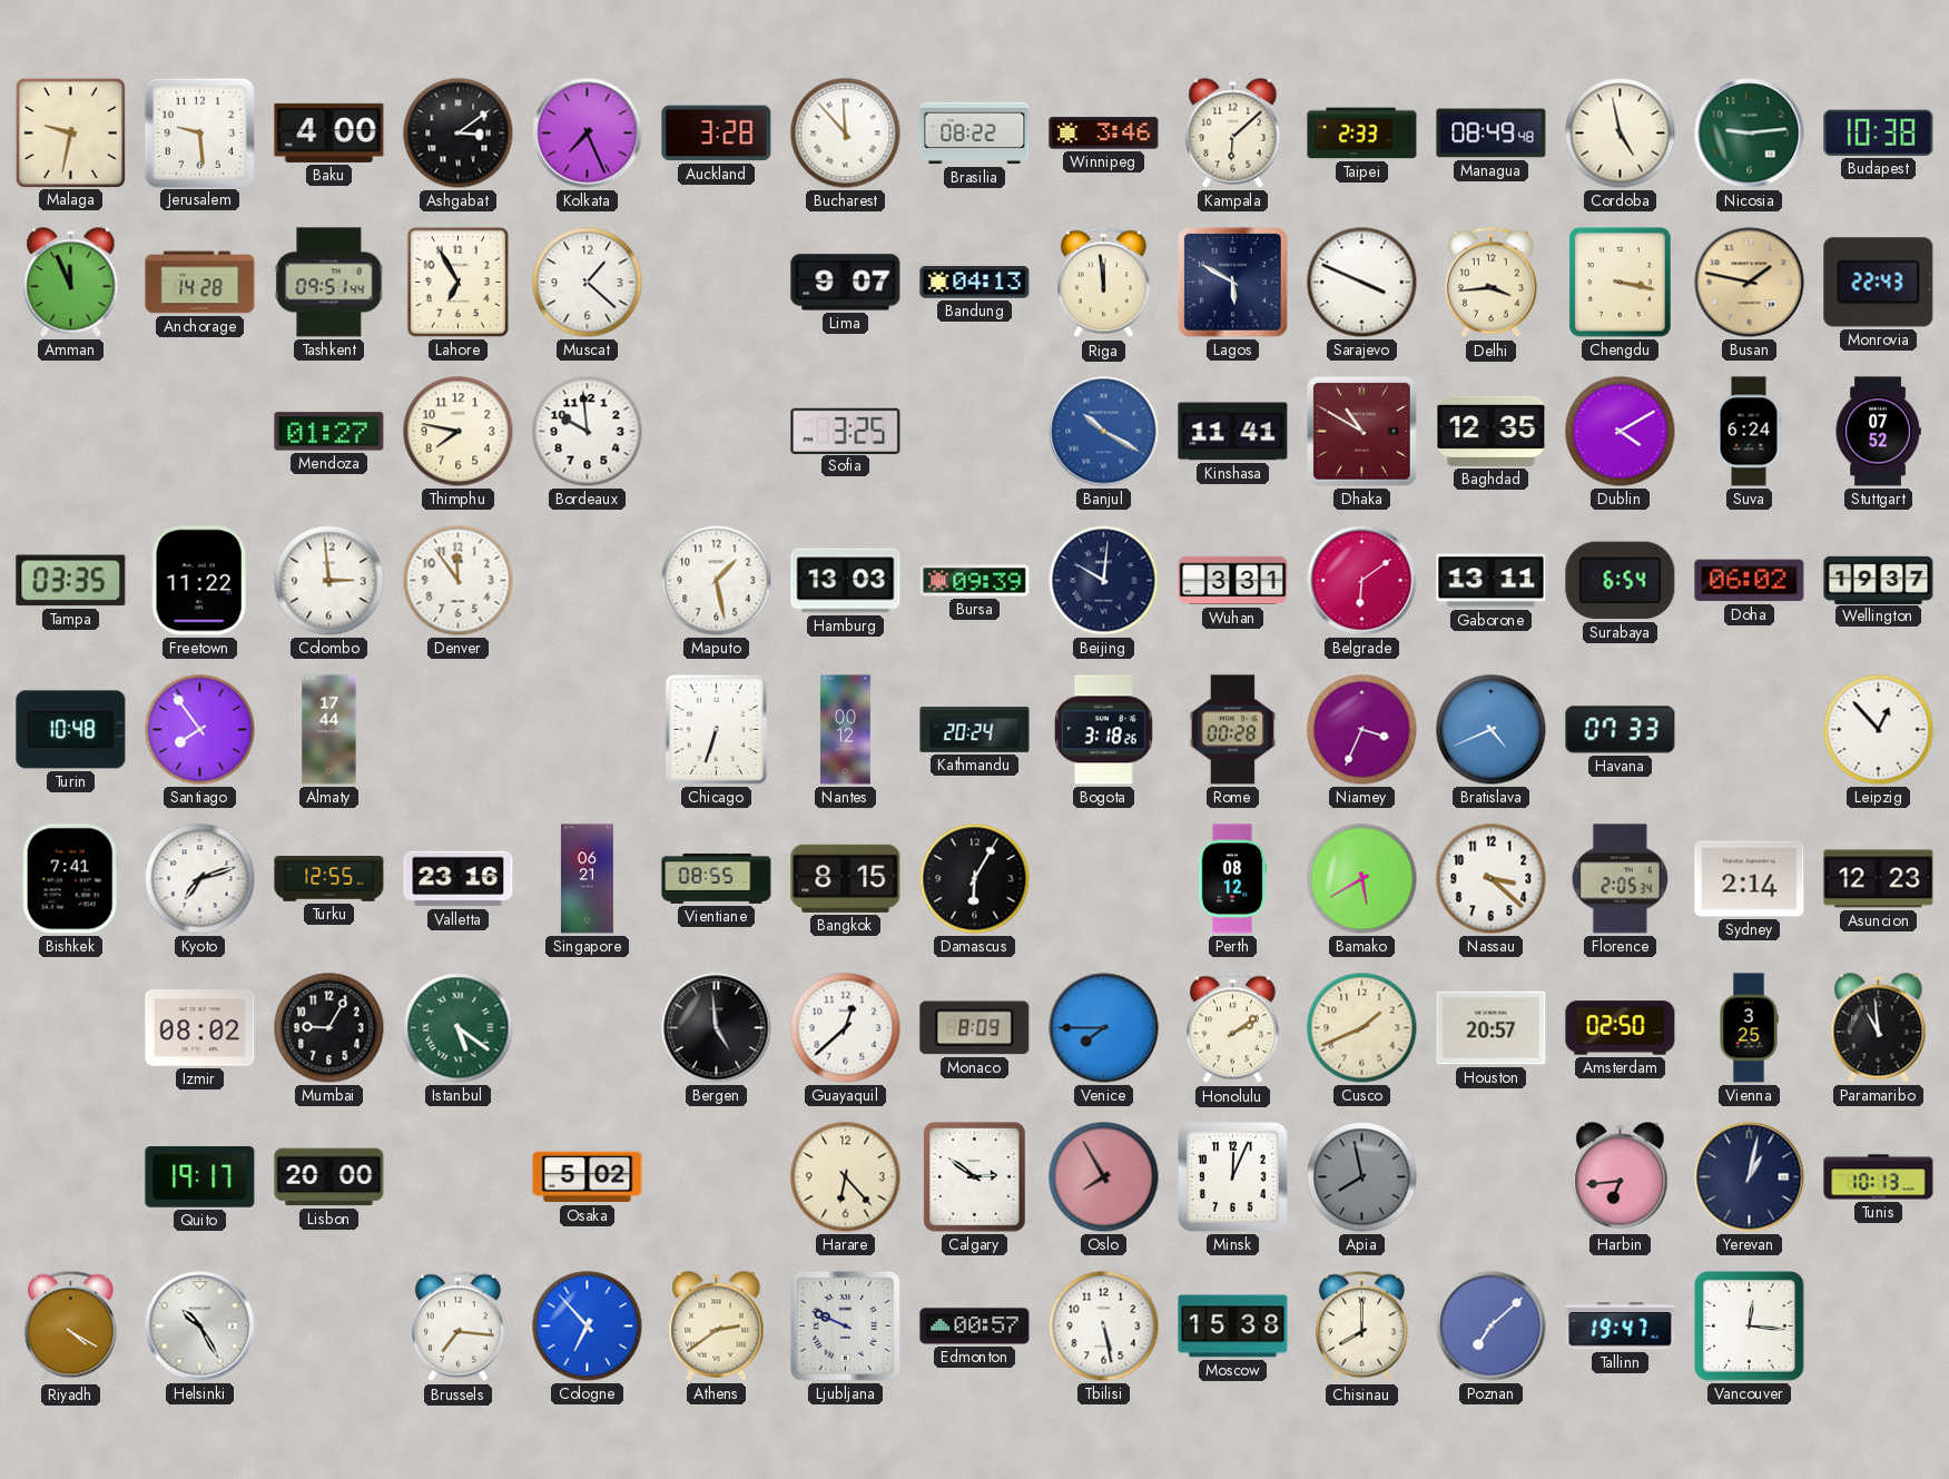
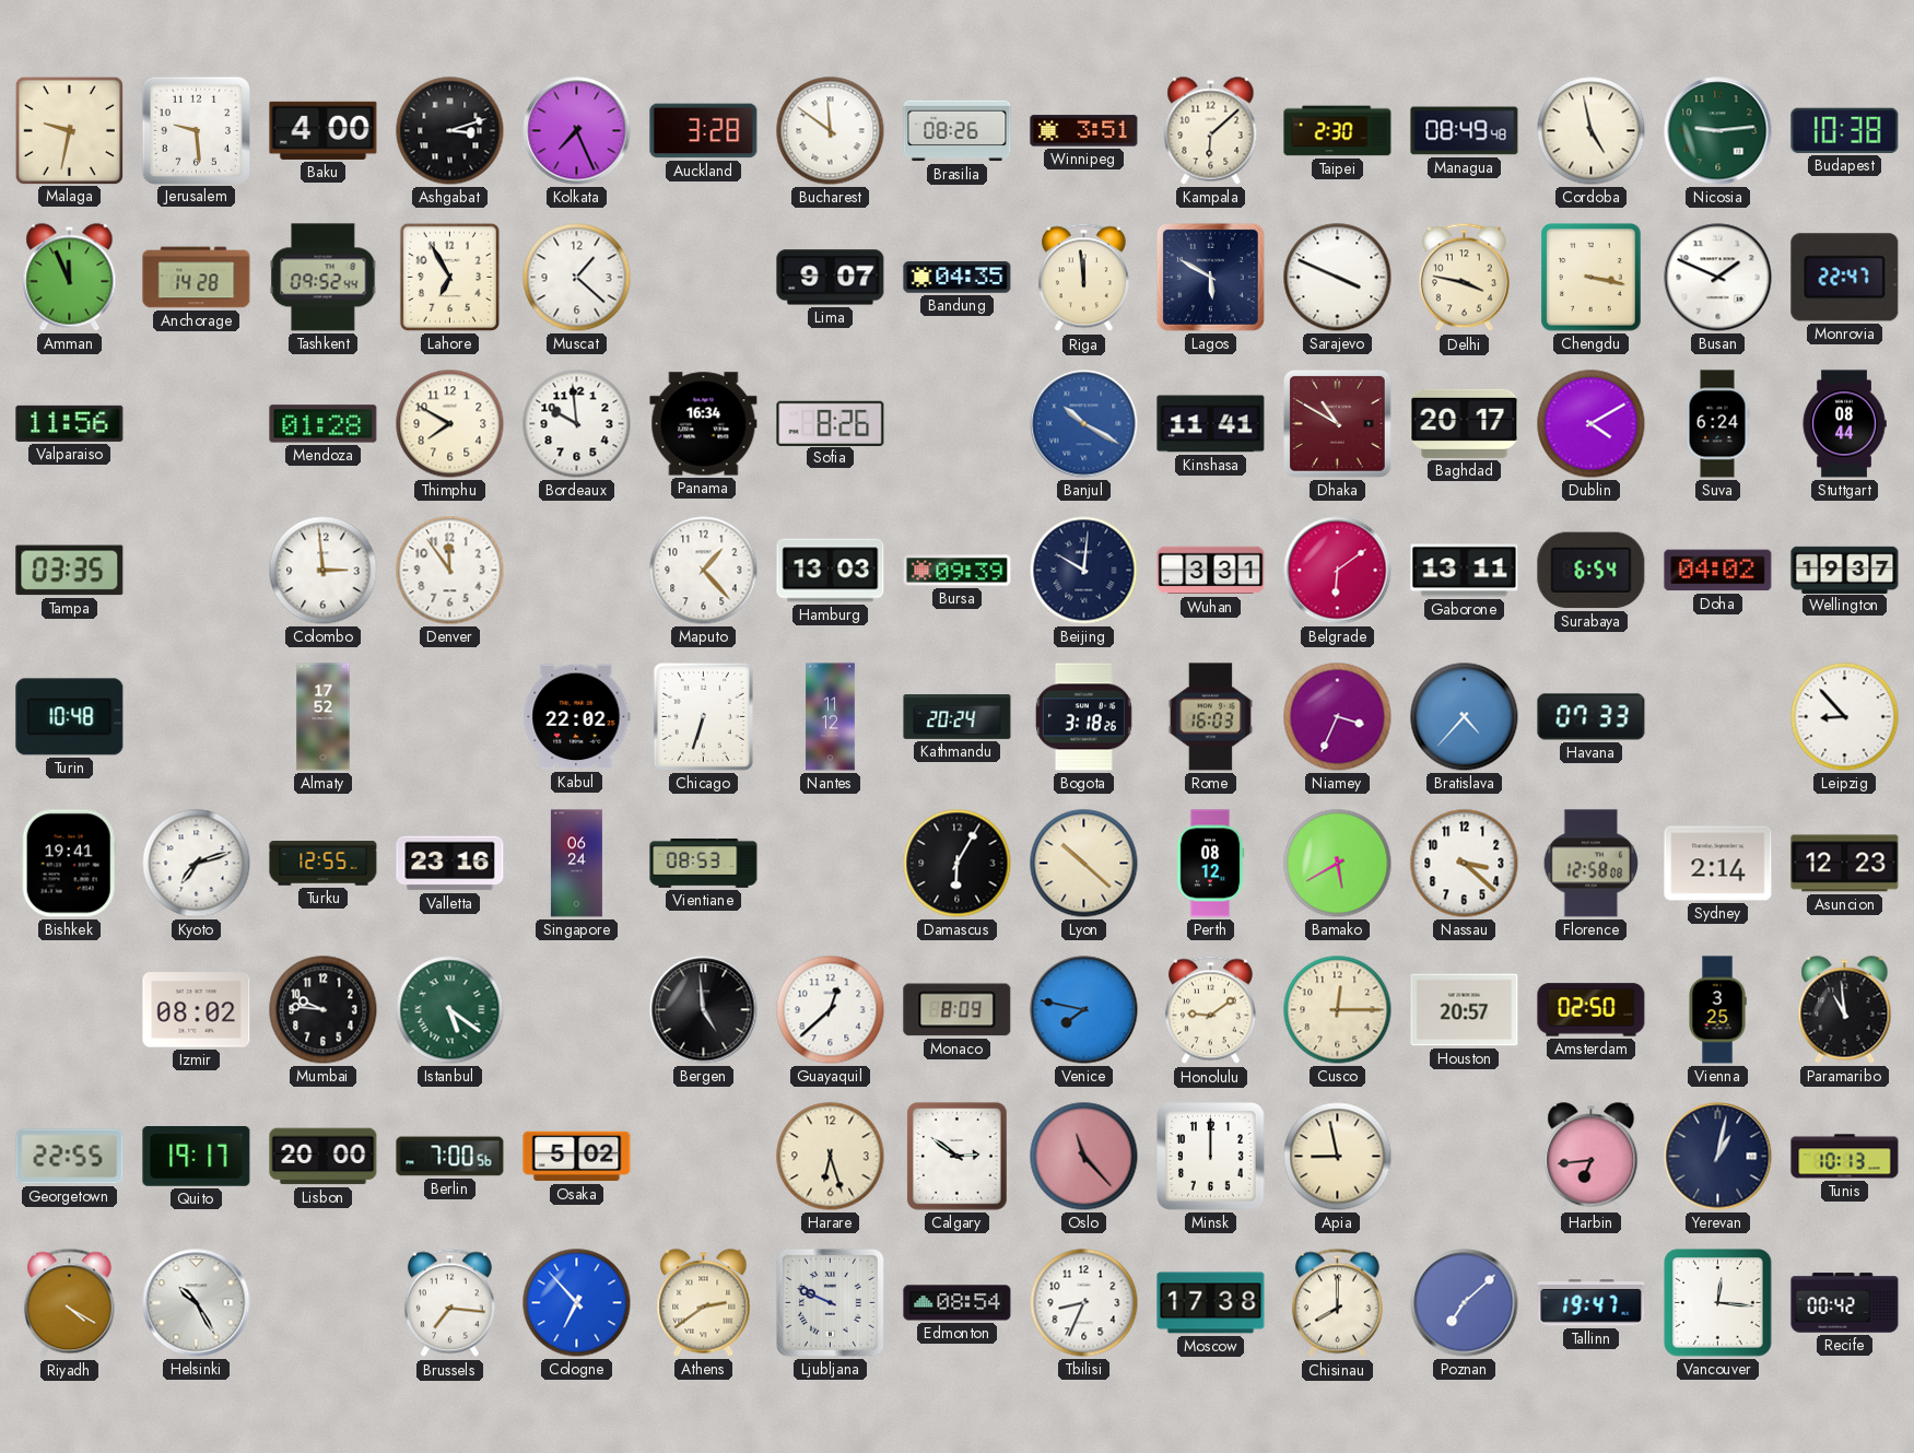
Ashgabat: 3:09 -> 3:12
Bucharest: 11:53 -> 11:51
Brasilia: 08:22 -> 08:26
Winnipeg: 3:46 -> 3:51
Taipei: 2:33 -> 2:30
Tashkent: 09:51 -> 09:52
Bandung: 04:13 -> 04:35
Delhi: 3:44 -> 3:47
Busan: 1:47 -> 1:49
Busan dial: champagne -> white
Monrovia: 22:43 -> 22:47
Valparaiso: none -> 11:56
Mendoza: 01:27 -> 01:28
Thimphu: 7:47 -> 7:50
Panama: none -> 16:34
Sofia: 3:25 -> 8:26
Baghdad: 12:35 -> 20:17
Stuttgart: 07:52 -> 08:44
Freetown: 11:22 -> none
Maputo: 1:28 -> 1:23
Doha: 06:02 -> 04:02
Santiago: 7:54 -> none
Almaty: 17:44 -> 17:52
Kabul: none -> 22:02
Nantes: 00:12 -> 11:12
Rome: 00:28 -> 16:03
Bratislava: 4:41 -> 4:37
Leipzig: 12:53 -> 8:53
Bishkek: 7:41 -> 19:41
Singapore: 06:21 -> 06:24
Vientiane: 08:55 -> 08:53
Bangkok: 8:15 -> none
Lyon: none -> 10:22
Florence: 2:05 -> 12:58
Mumbai: 9:05 -> 9:46
Venice: 7:45 -> 7:47
Honolulu: 2:09 -> 9:09
Cusco: 1:41 -> 12:15
Georgetown: none -> 22:55
Berlin: none -> 7:00
Harare: 6:23 -> 6:27
Oslo: 7:55 -> 11:23
Minsk: 12:04 -> 12:00
Apia: 7:58 -> 8:58
Apia dial: grey -> cream
Edmonton: 00:57 -> 08:54
Tbilisi: 5:28 -> 8:34
Moscow: 15:38 -> 17:38
Recife: none -> 00:42
